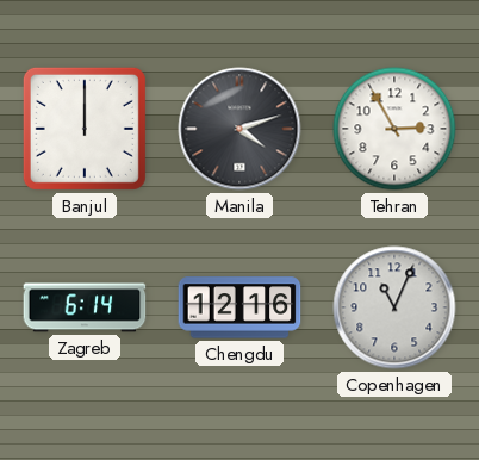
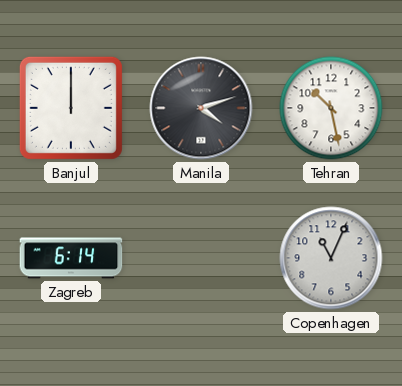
Tehran: 2:55 -> 10:28
Chengdu: 12:16 -> none
